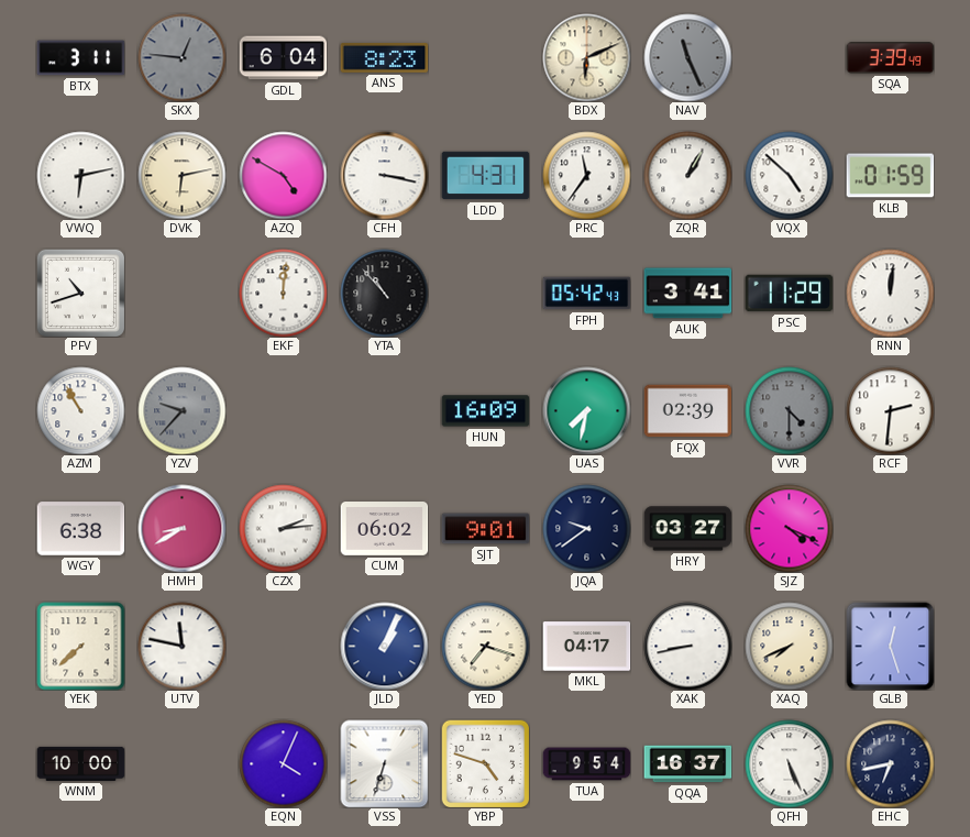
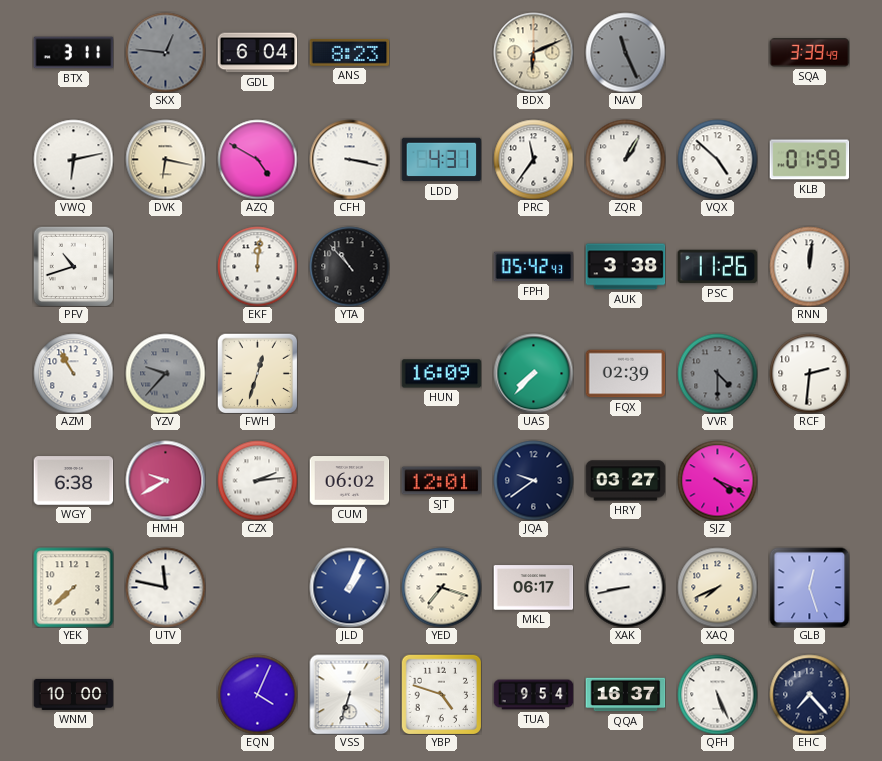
DVK: 6:13 -> 6:17
AUK: 3:41 -> 3:38
PSC: 11:29 -> 11:26
FWH: none -> 12:33
UAS: 7:32 -> 7:37
HMH: 8:40 -> 9:40
SJT: 9:01 -> 12:01
MKL: 04:17 -> 06:17
EHC: 6:43 -> 7:23
